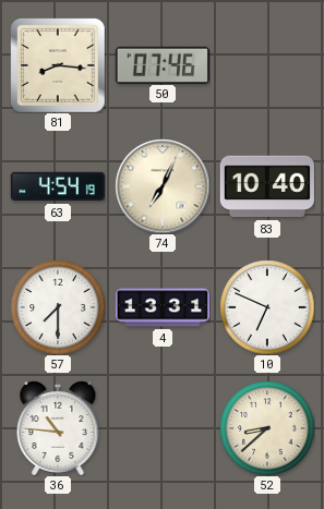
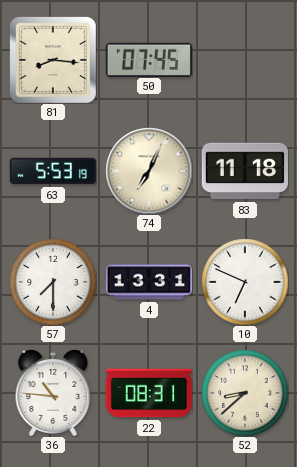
50: 07:46 -> 07:45
63: 4:54 -> 5:53
83: 10:40 -> 11:18
22: none -> 08:31
